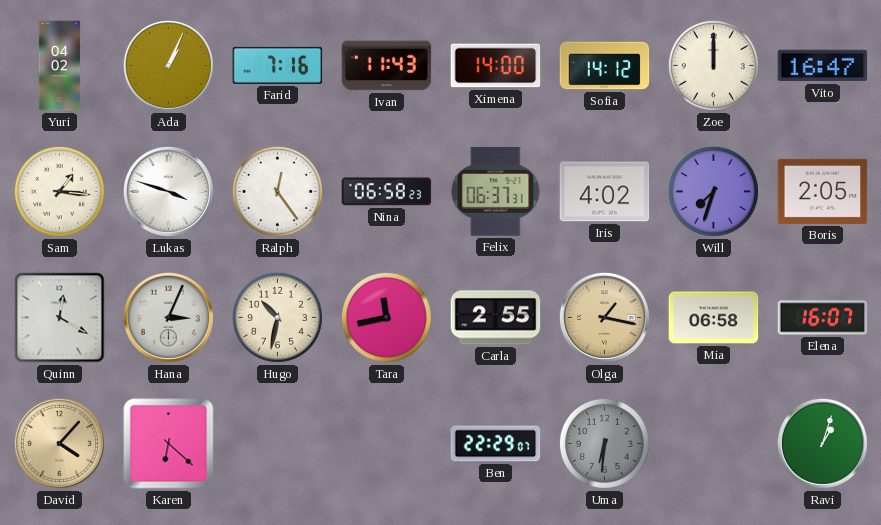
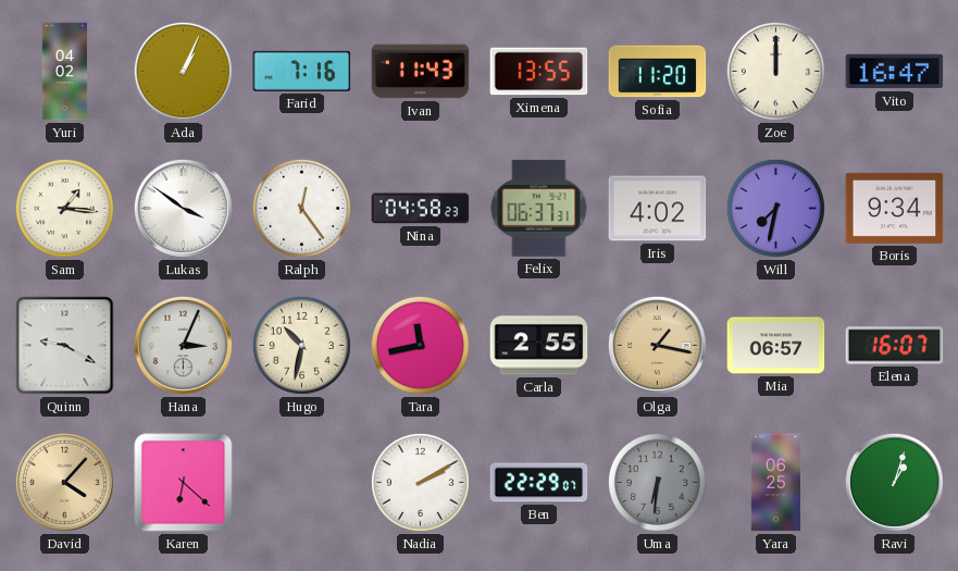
Ximena: 14:00 -> 13:55
Sofia: 14:12 -> 11:20
Lukas: 3:48 -> 3:51
Nina: 06:58 -> 04:58
Will: 7:33 -> 7:32
Boris: 2:05 -> 9:34
Quinn: 12:20 -> 9:20
Mia: 06:58 -> 06:57
Nadia: none -> 2:10
Yara: none -> 06:25
